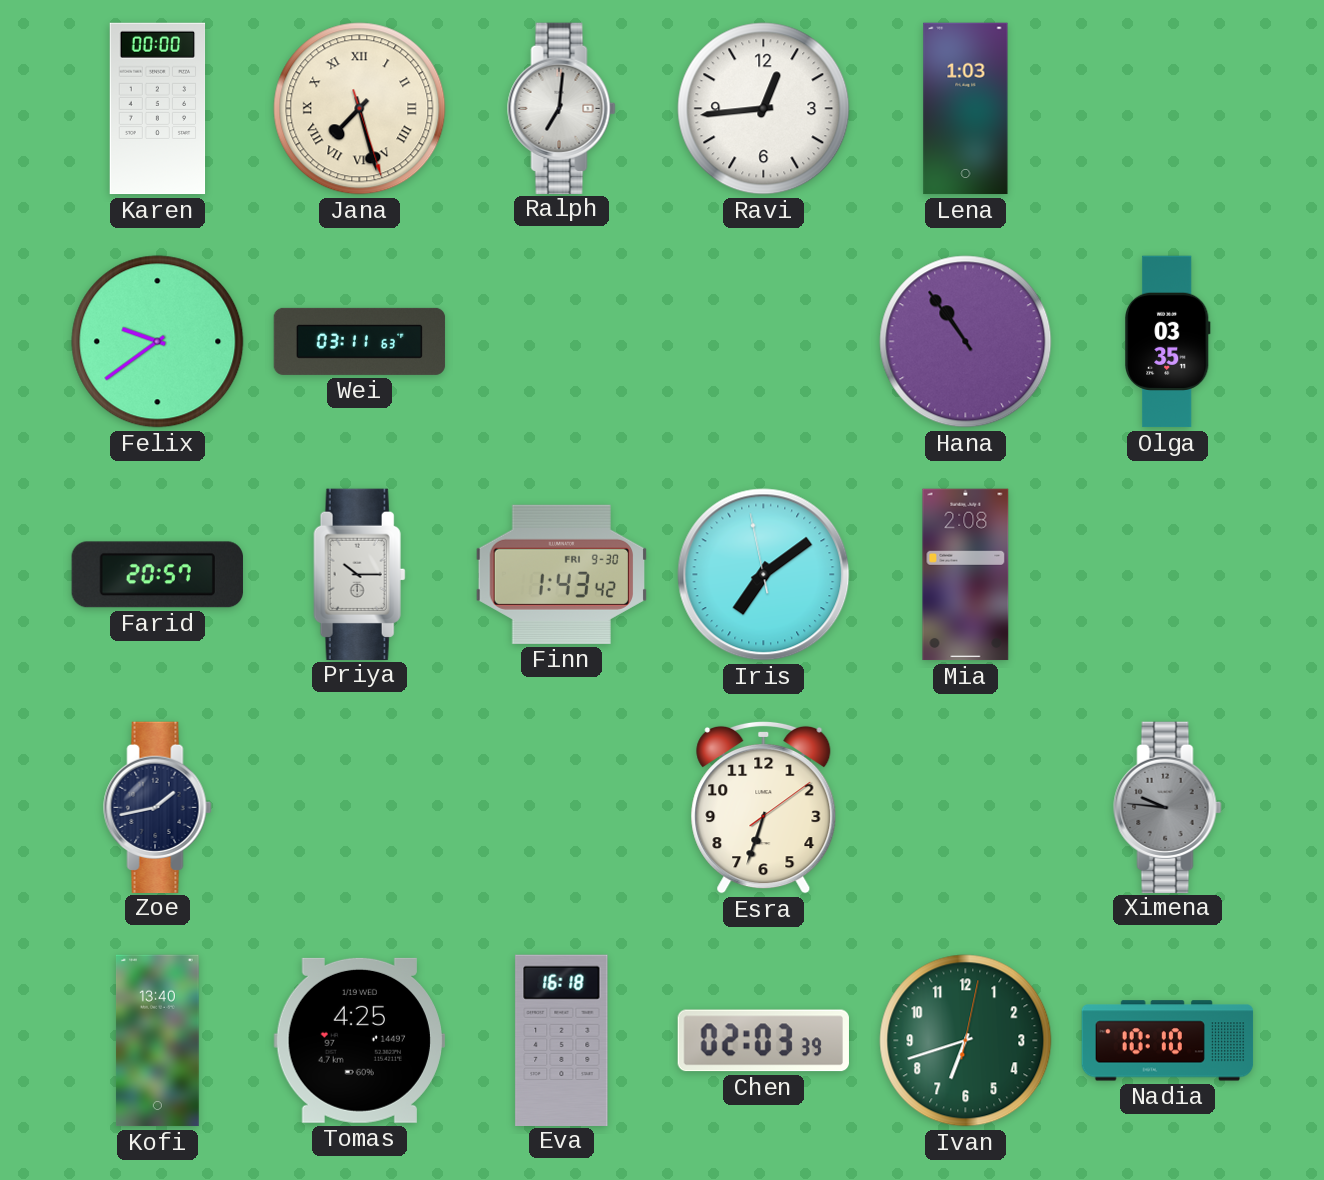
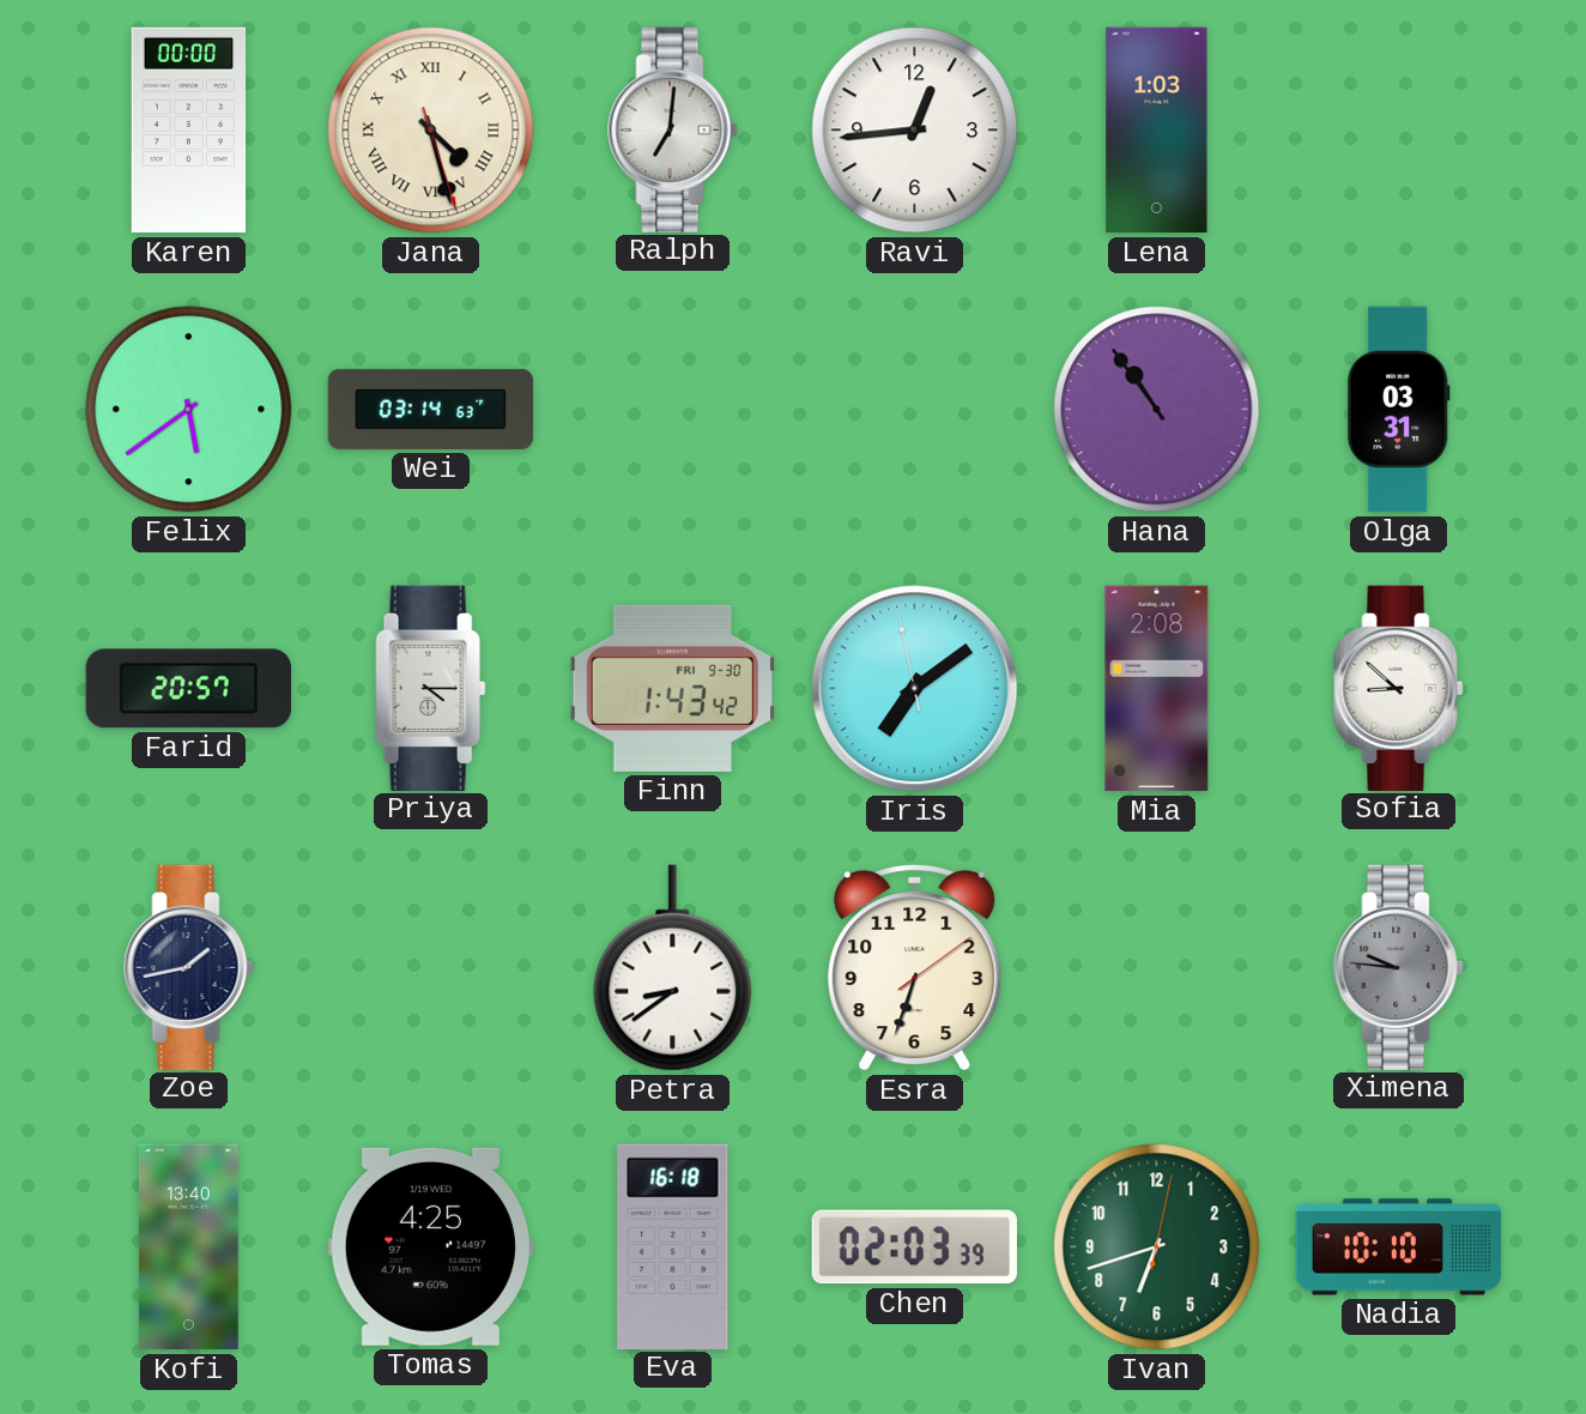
Jana: 7:27 -> 4:27
Felix: 9:39 -> 5:39
Wei: 03:11 -> 03:14
Olga: 03:35 -> 03:31
Priya: 10:15 -> 4:15
Sofia: none -> 8:52
Petra: none -> 8:39
